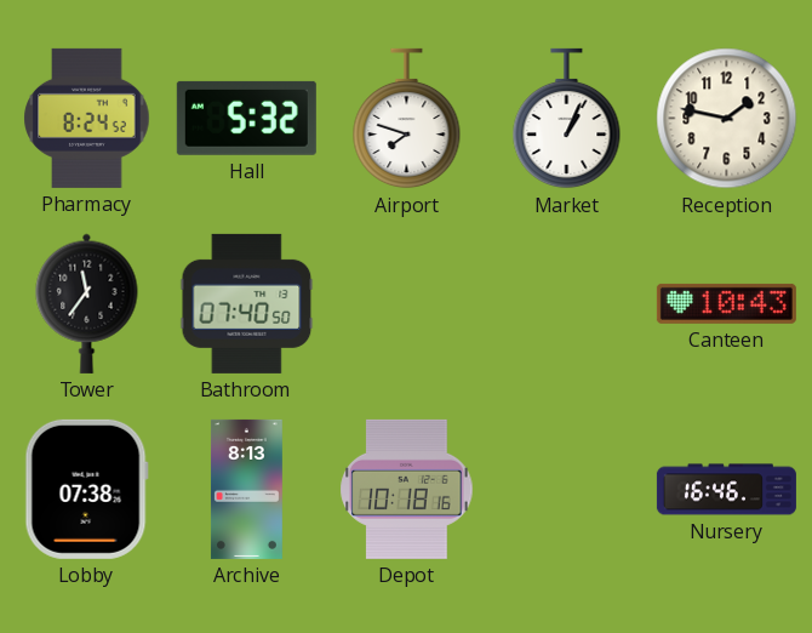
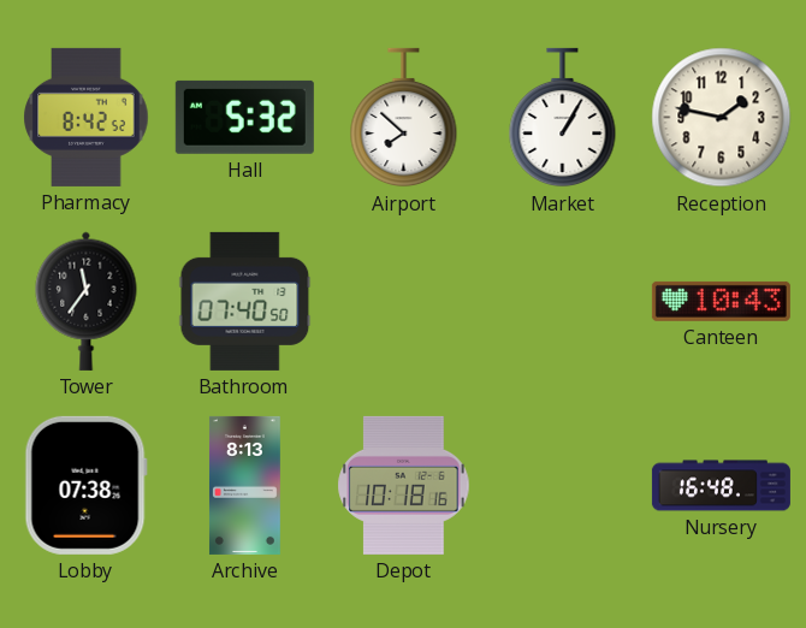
Pharmacy: 8:24 -> 8:42
Airport: 7:48 -> 7:52
Market: 1:04 -> 1:05
Nursery: 16:46 -> 16:48
